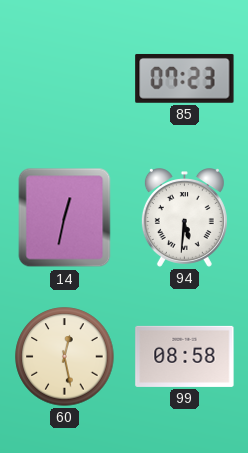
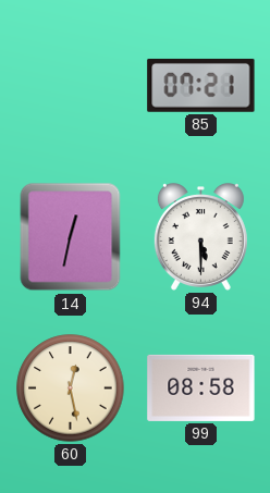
85: 07:23 -> 07:21
94: 5:31 -> 5:30
